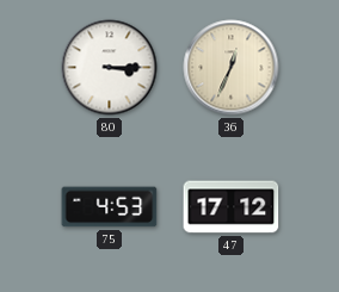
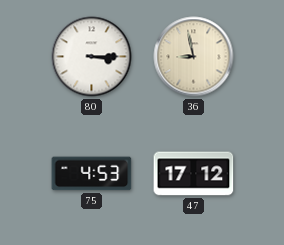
36: 12:34 -> 8:58
